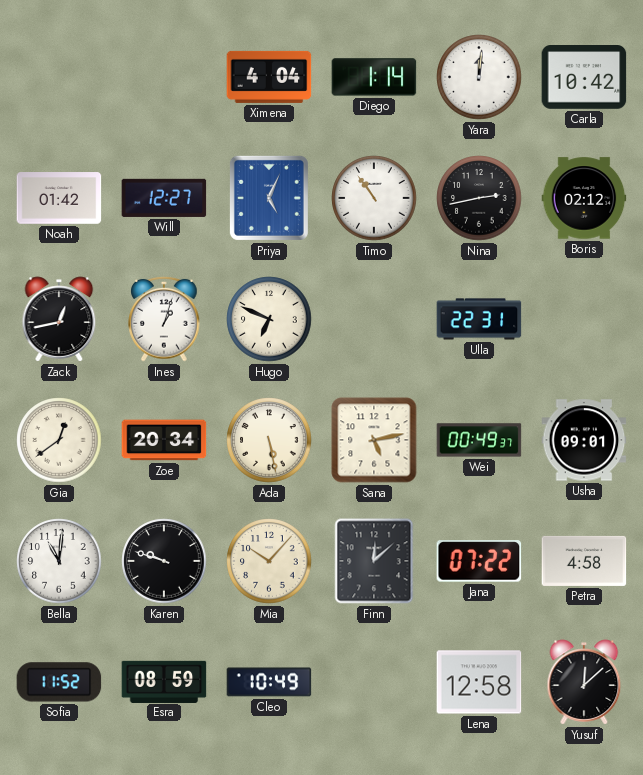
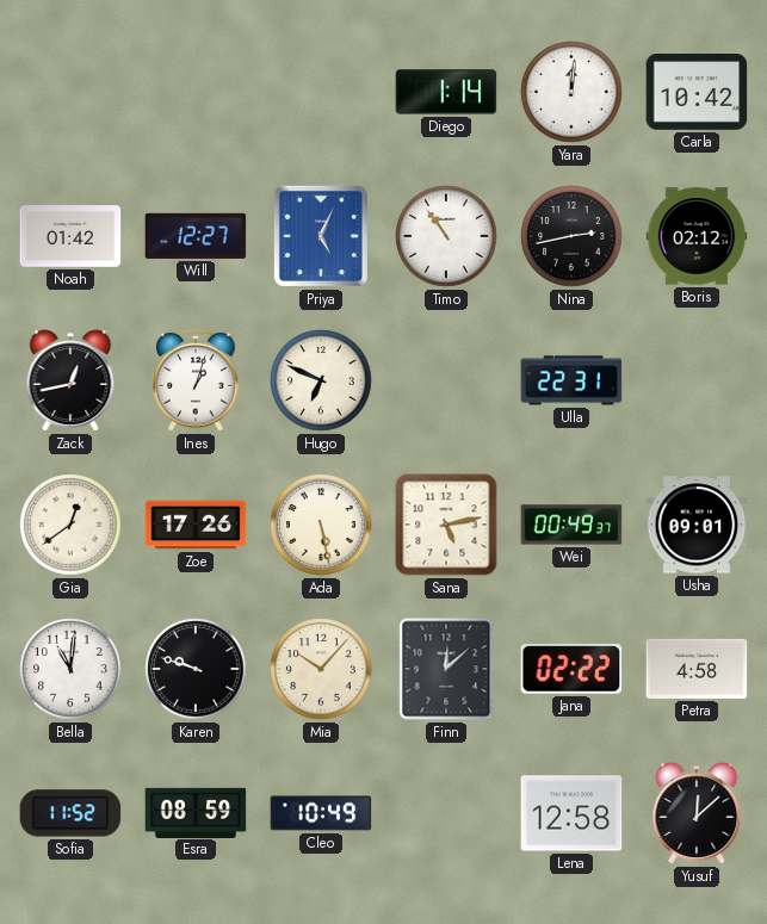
Ximena: 4:04 -> none
Zoe: 20:34 -> 17:26
Jana: 07:22 -> 02:22
